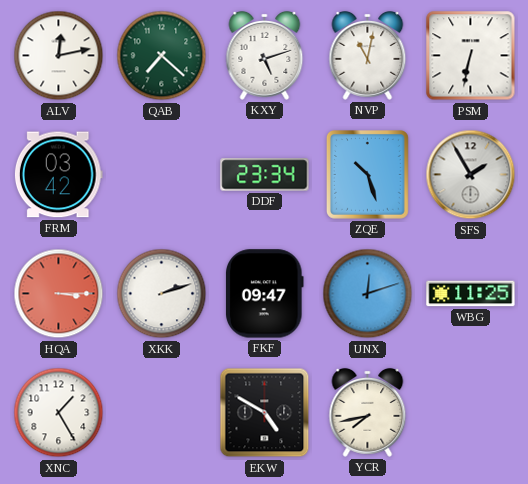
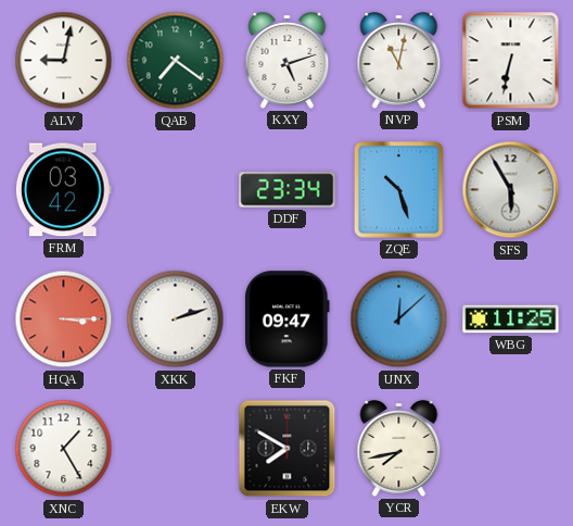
ALV: 12:13 -> 9:02
QAB: 7:22 -> 7:21
SFS: 1:55 -> 5:55
UNX: 12:12 -> 12:08
EKW: 4:50 -> 7:50
